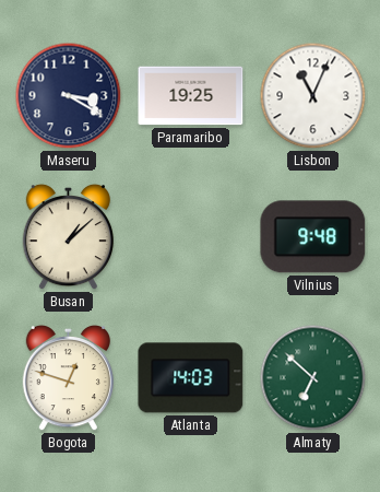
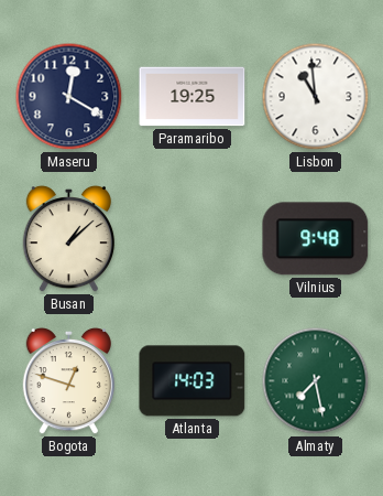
Maseru: 3:20 -> 12:20
Lisbon: 11:04 -> 10:59
Almaty: 6:52 -> 7:28
